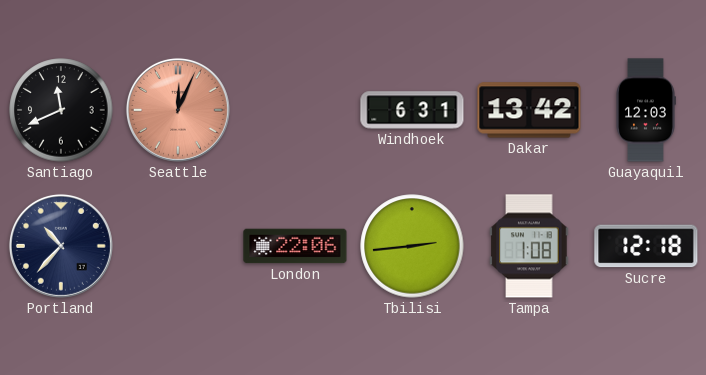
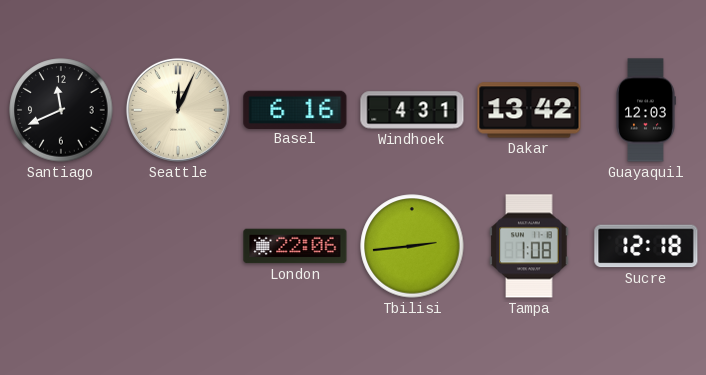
Seattle dial: salmon -> cream
Basel: none -> 6:16
Windhoek: 6:31 -> 4:31
Portland: 10:37 -> none
